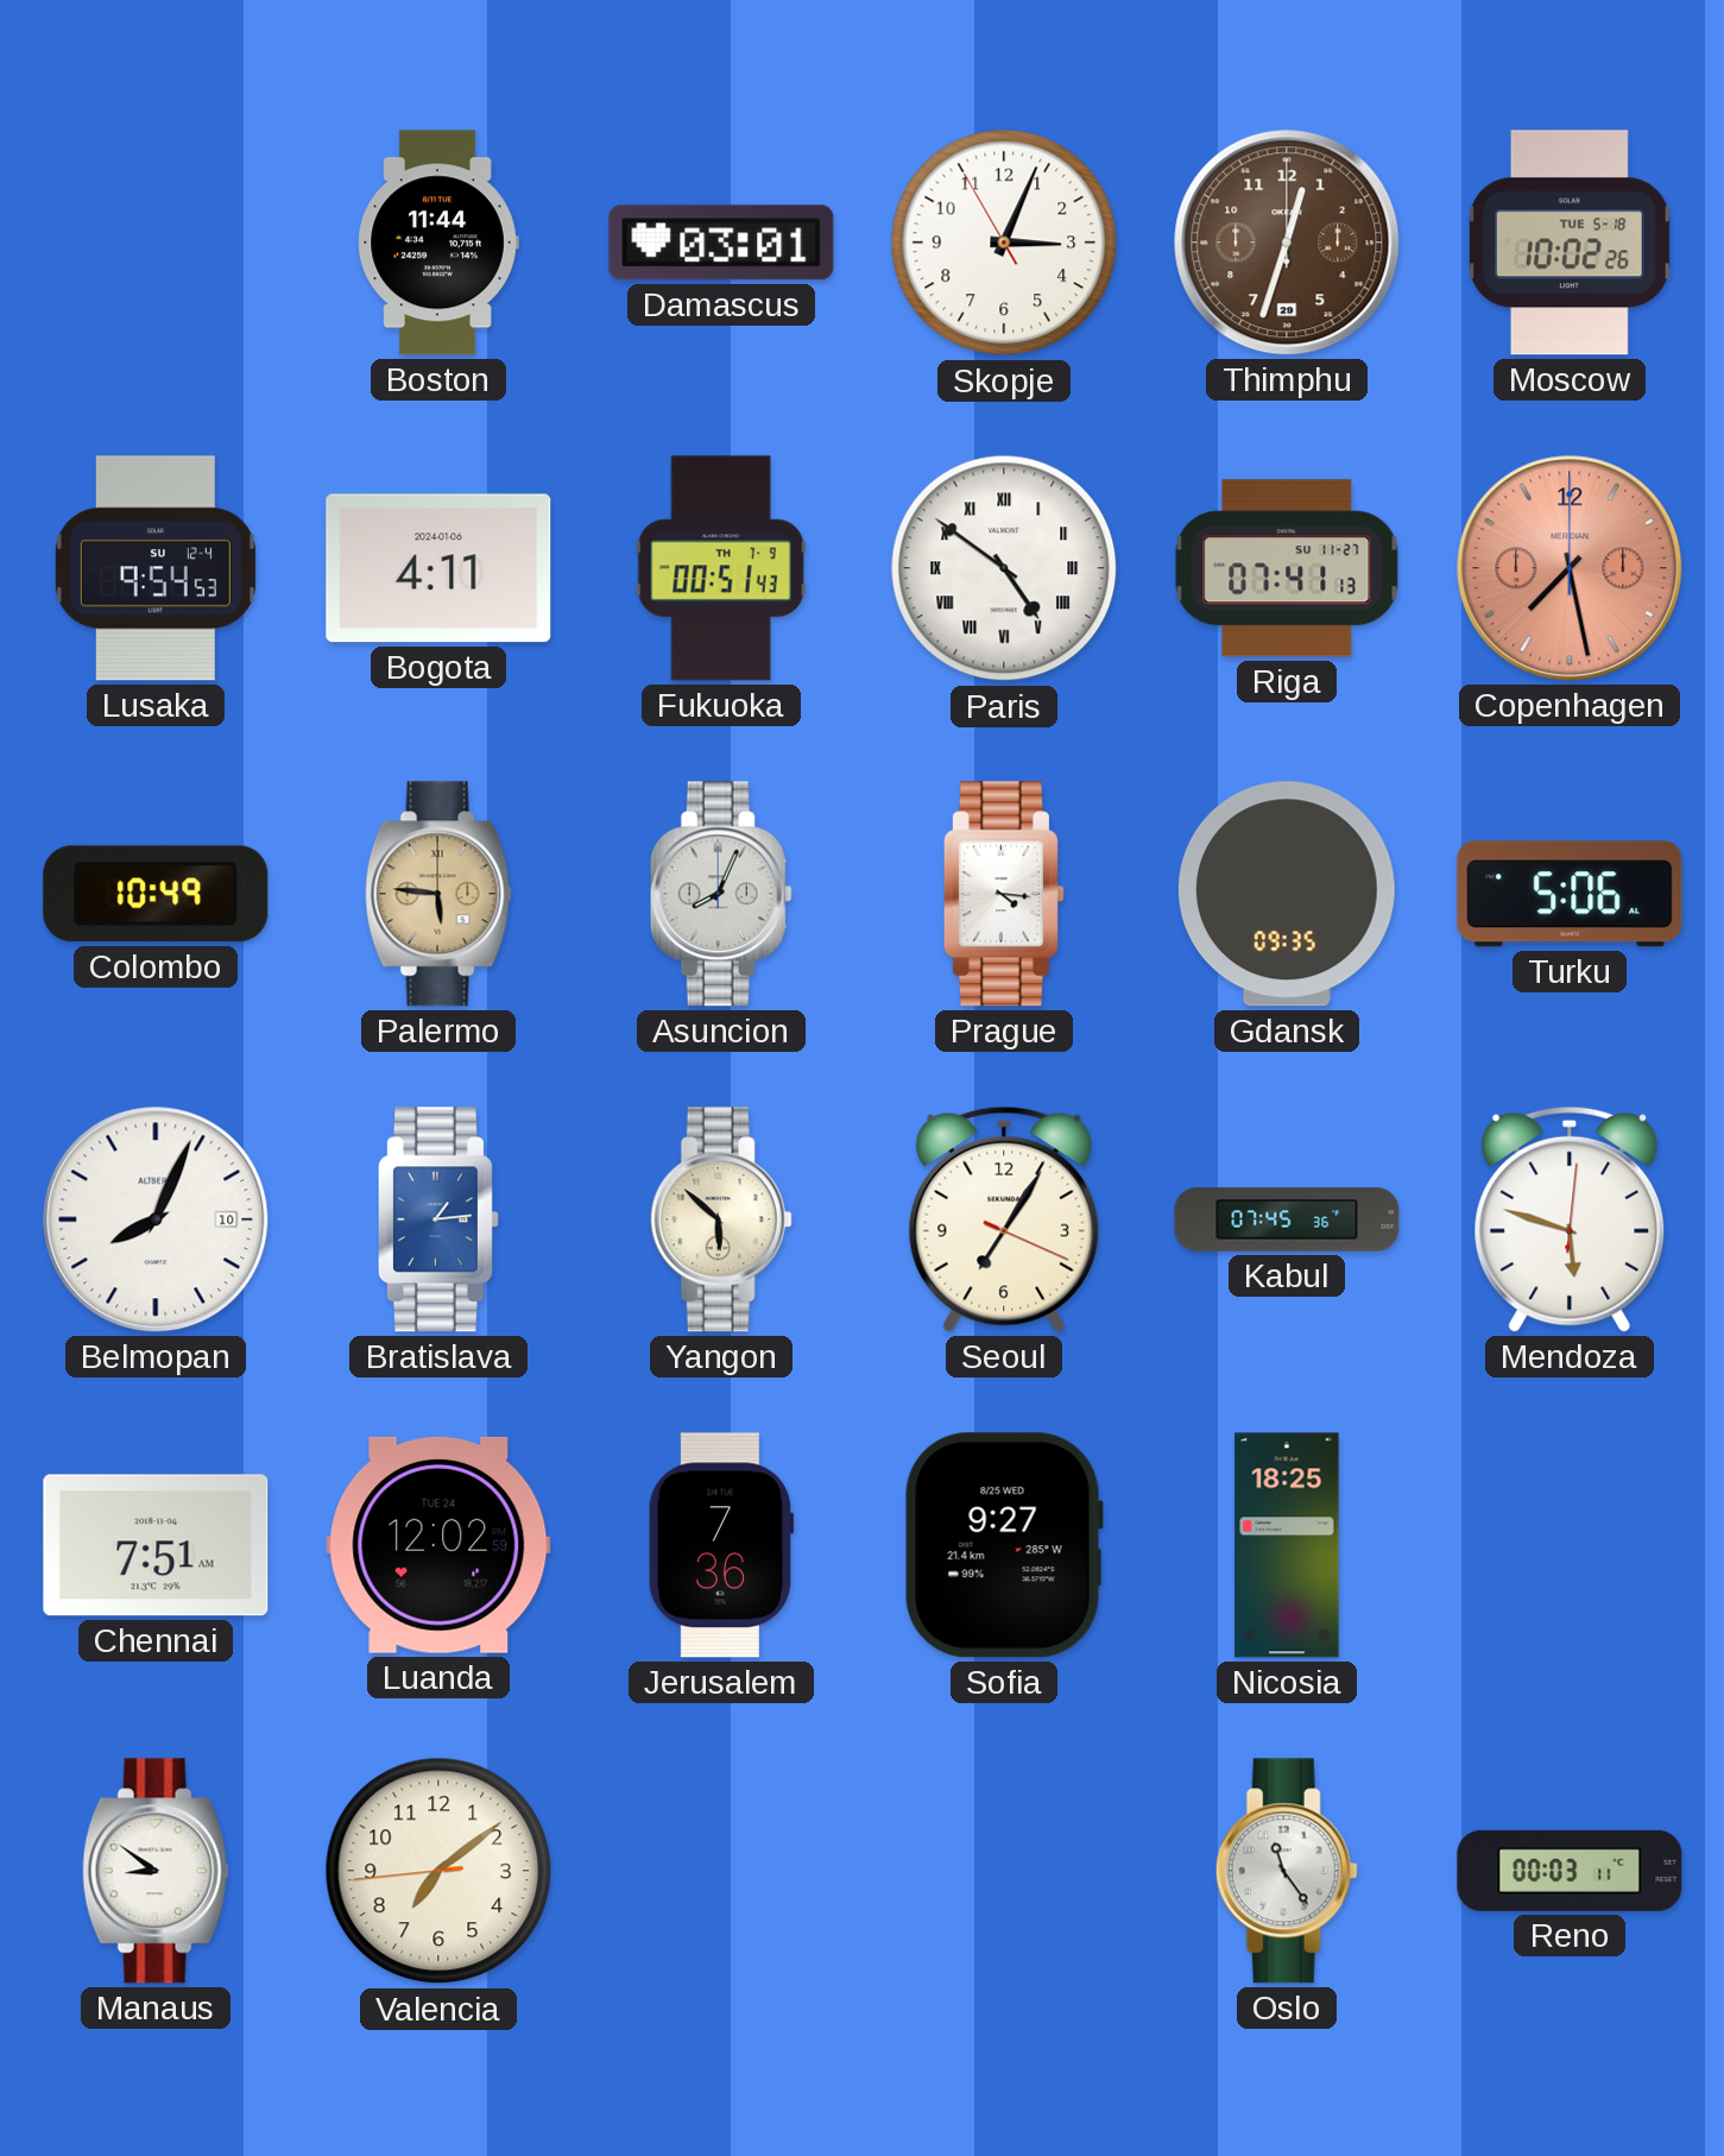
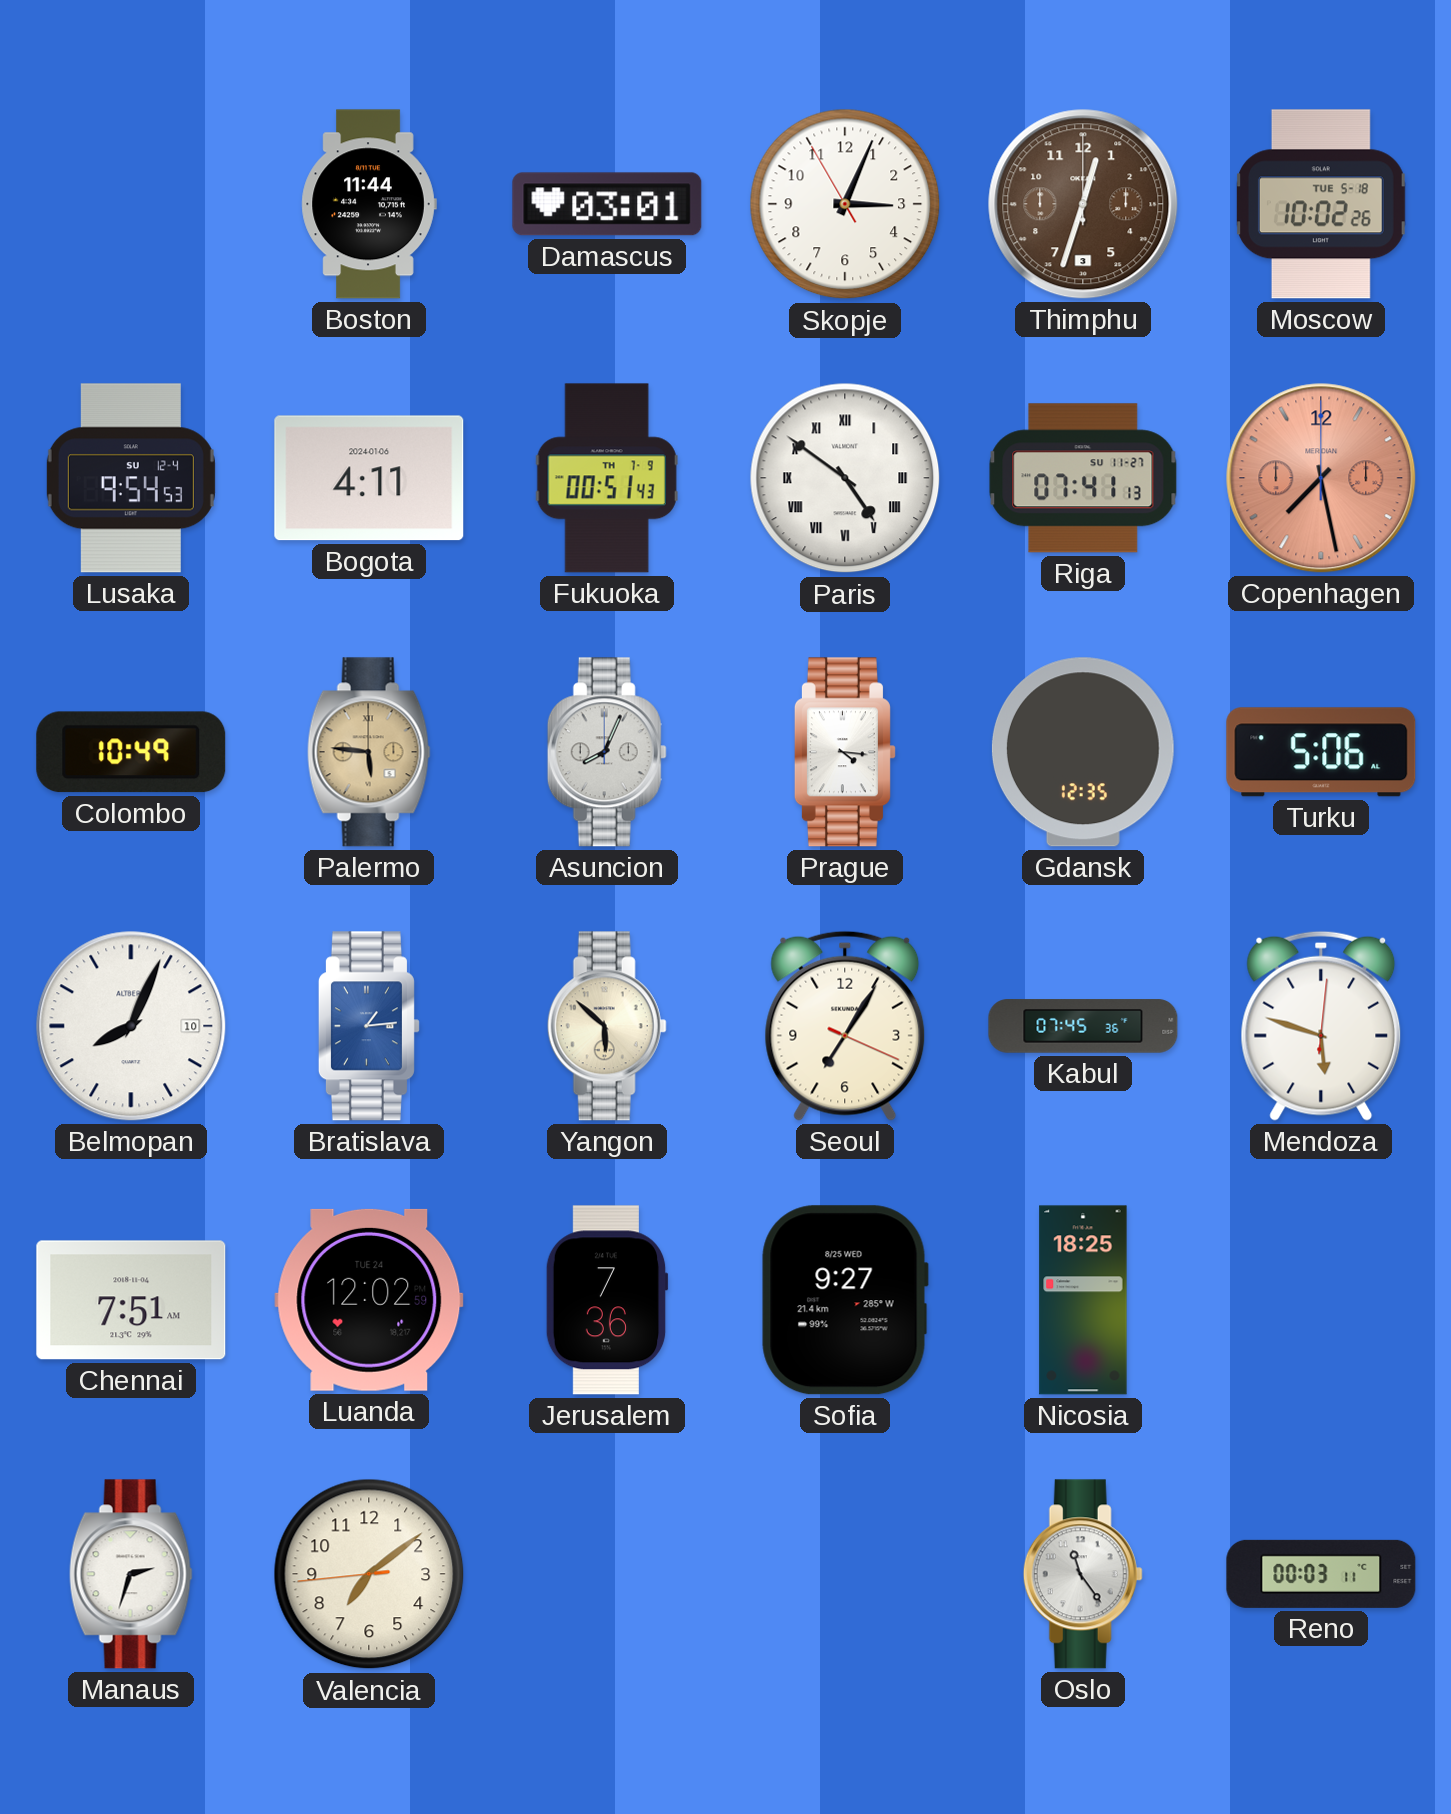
Thimphu date: 29 -> 3
Gdansk: 09:35 -> 12:35
Manaus: 8:51 -> 2:33
